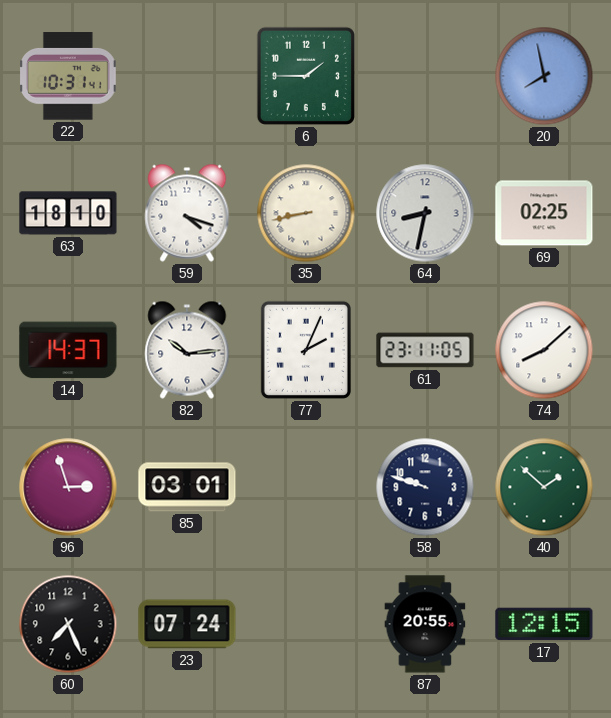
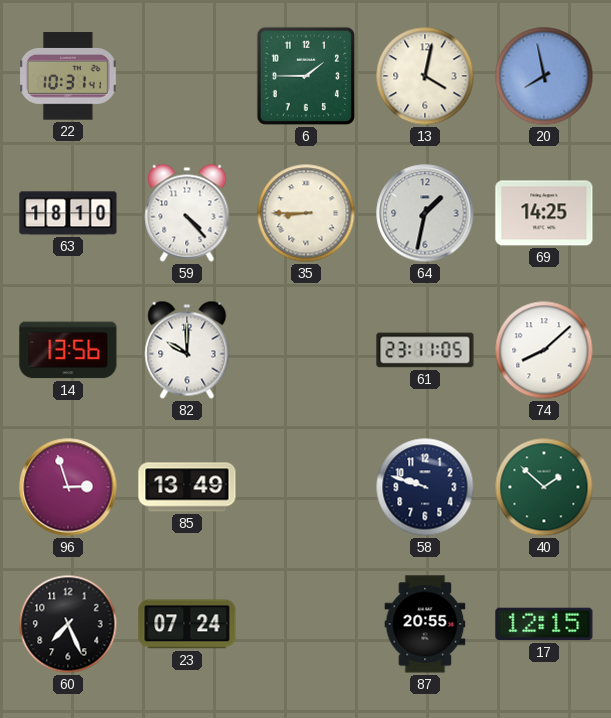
13: none -> 4:02
59: 4:18 -> 4:23
35: 8:43 -> 8:45
64: 8:32 -> 1:32
69: 02:25 -> 14:25
14: 14:37 -> 13:56
82: 10:14 -> 10:00
77: 2:04 -> none
85: 03:01 -> 13:49
